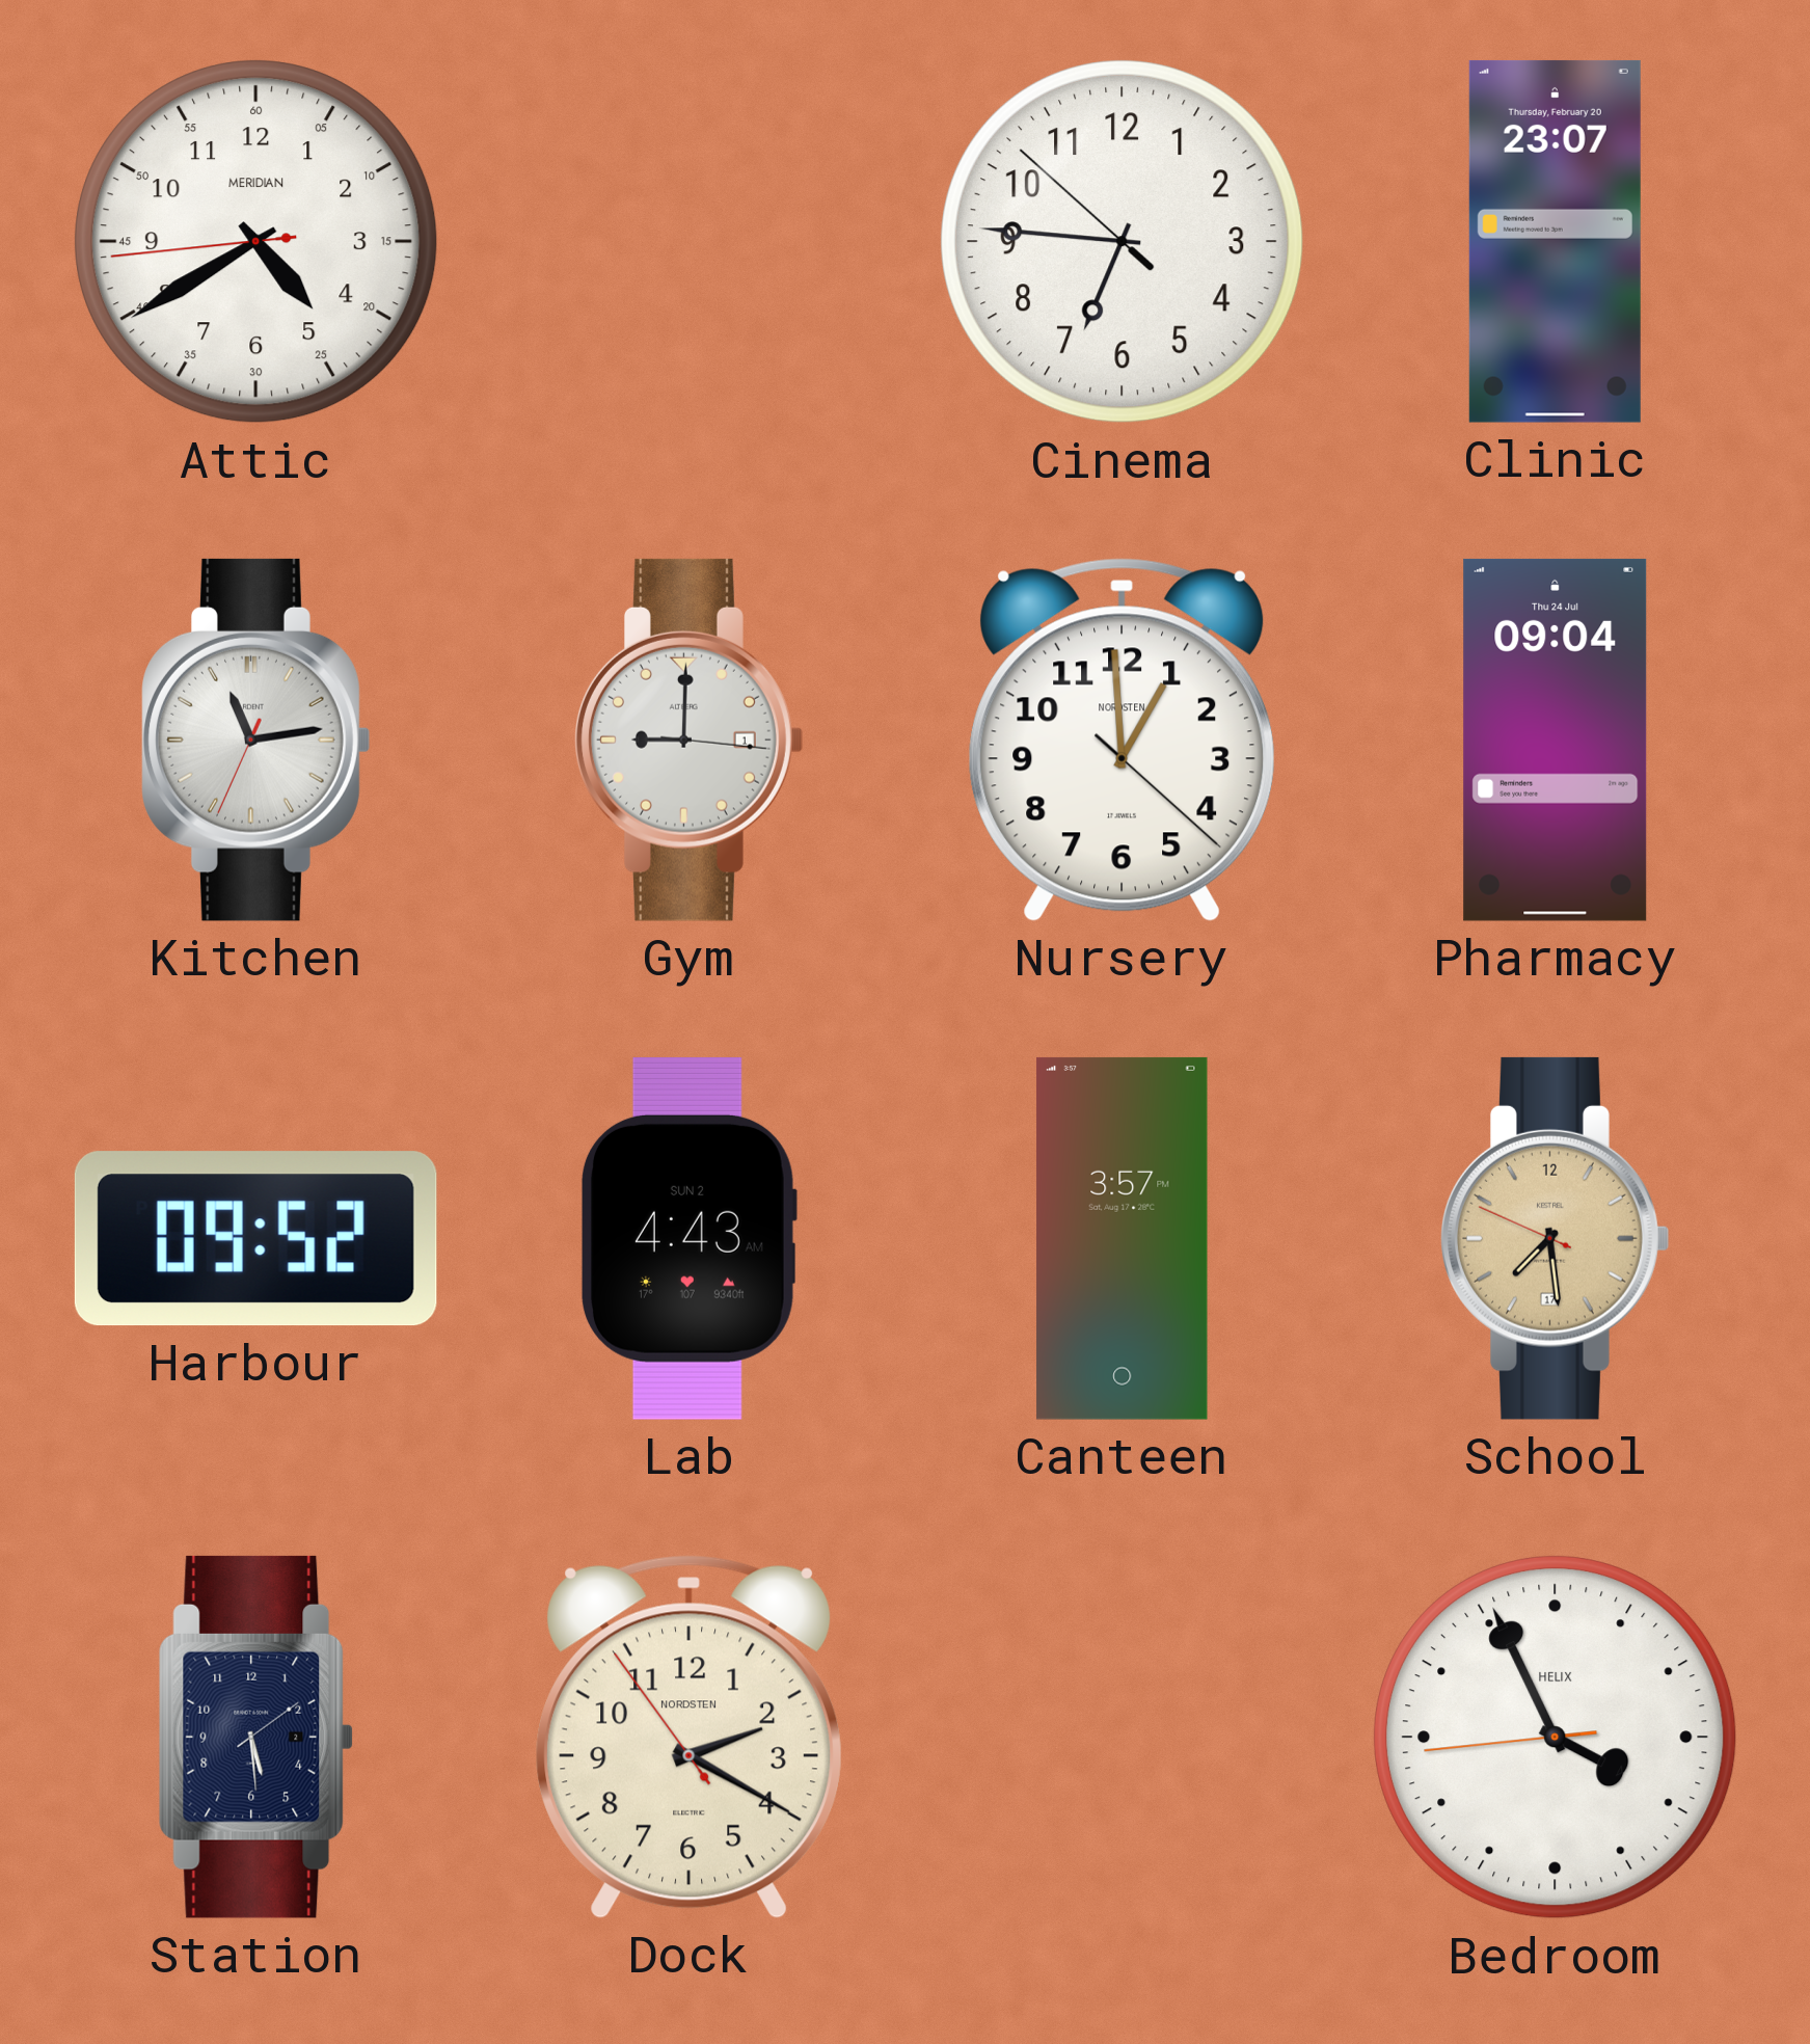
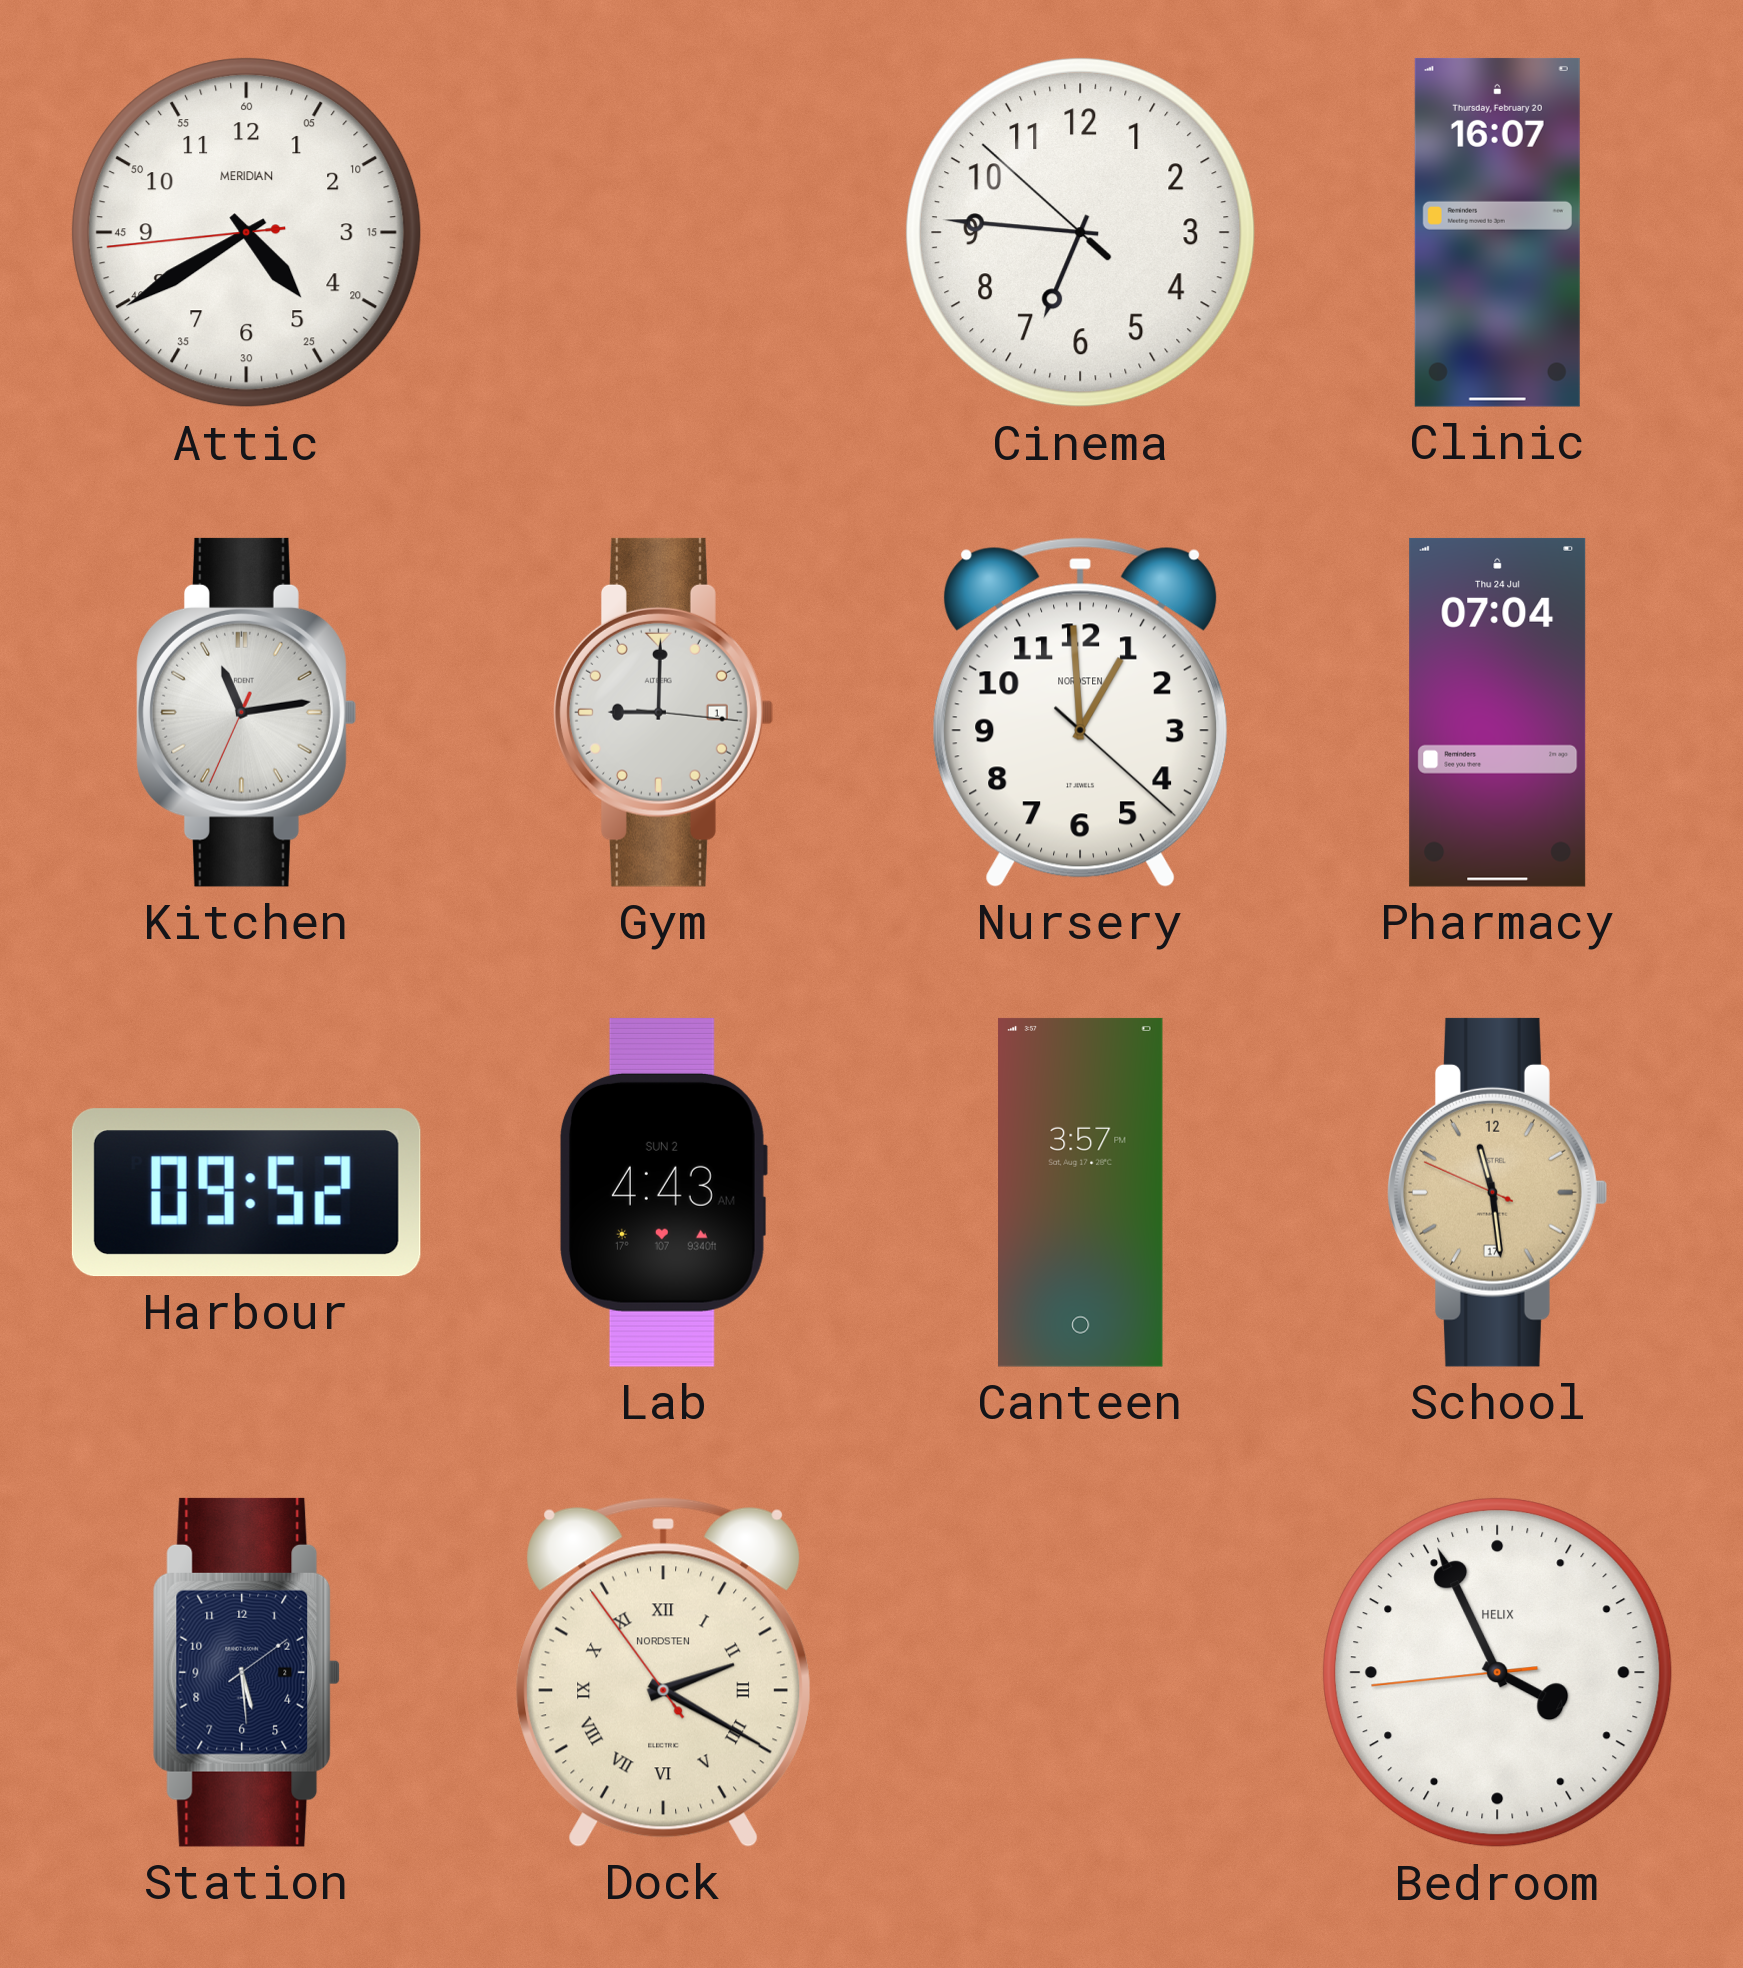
Clinic: 23:07 -> 16:07
Pharmacy: 09:04 -> 07:04
School: 7:28 -> 11:28
Dock numerals: Arabic -> Roman
